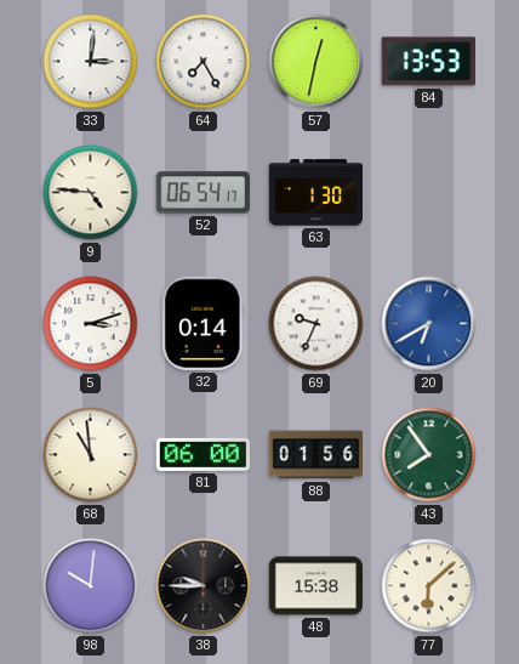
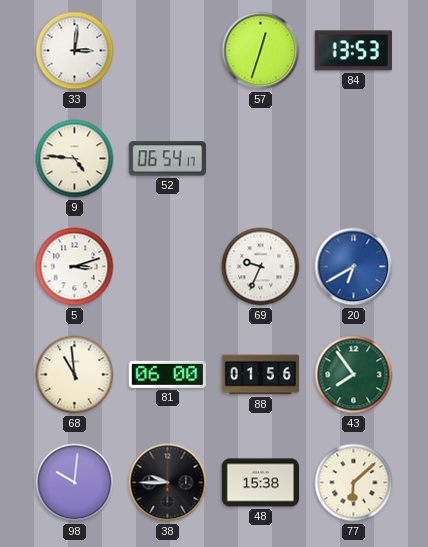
64: 7:25 -> none
57: 12:32 -> 12:33
63: 1:30 -> none
32: 0:14 -> none
